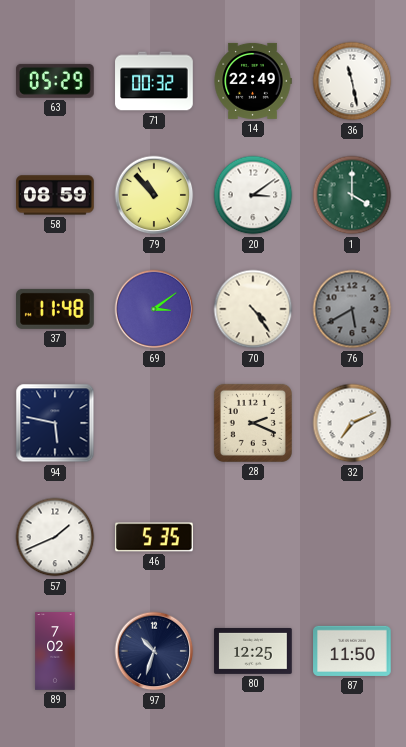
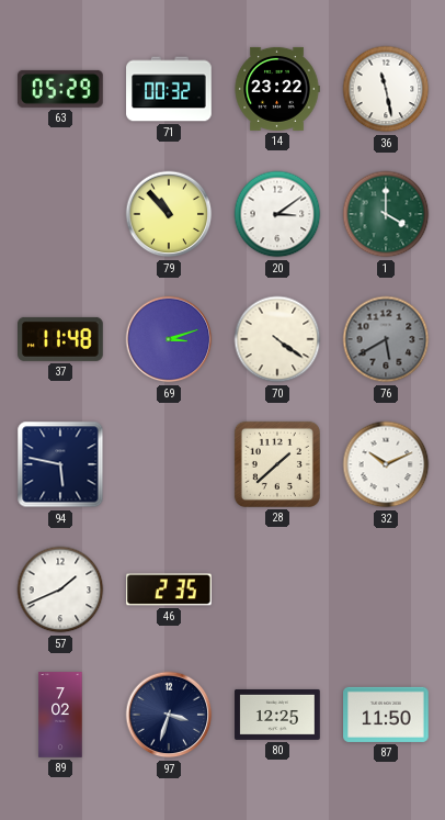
14: 22:49 -> 23:22
58: 08:59 -> none
69: 3:09 -> 3:12
70: 4:24 -> 4:21
28: 2:19 -> 1:38
32: 7:11 -> 10:11
46: 5:35 -> 2:35
97: 10:33 -> 3:33
